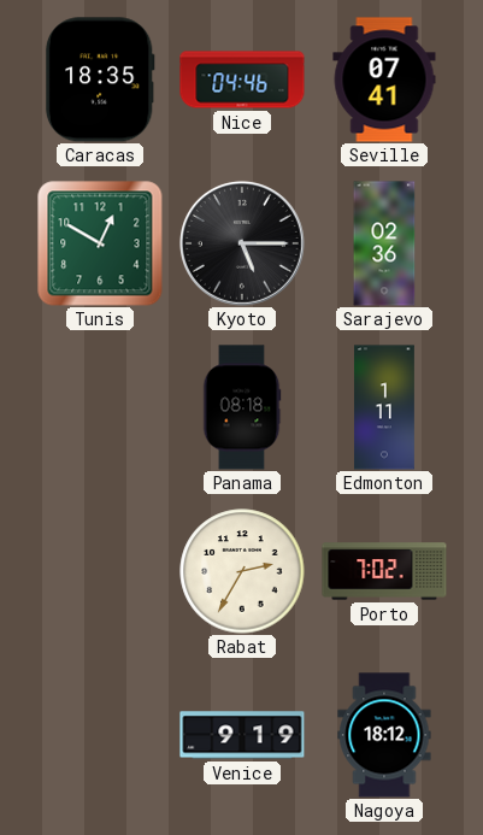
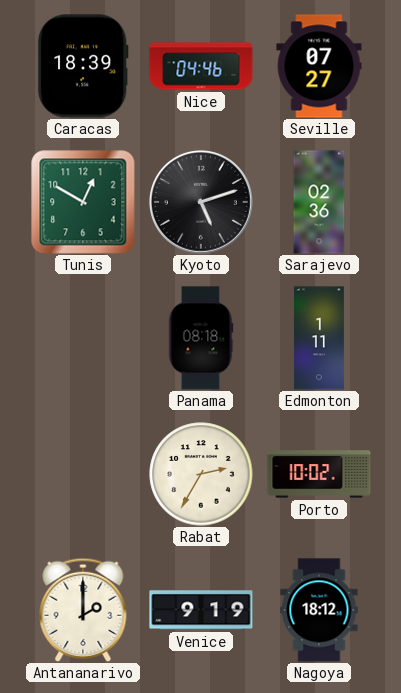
Caracas: 18:35 -> 18:39
Seville: 07:41 -> 07:27
Kyoto: 5:15 -> 5:12
Porto: 7:02 -> 10:02
Antananarivo: none -> 2:00
